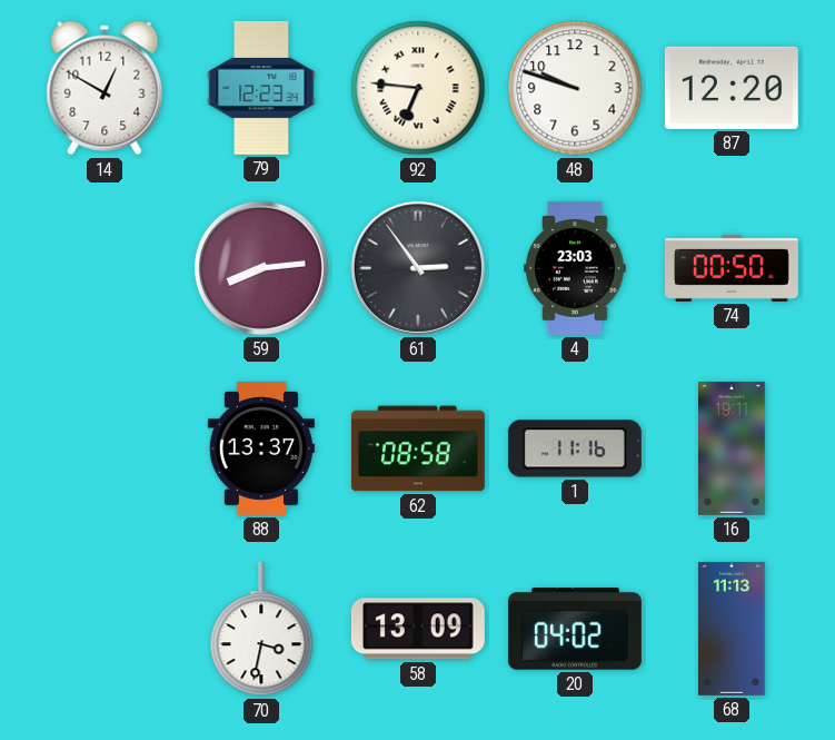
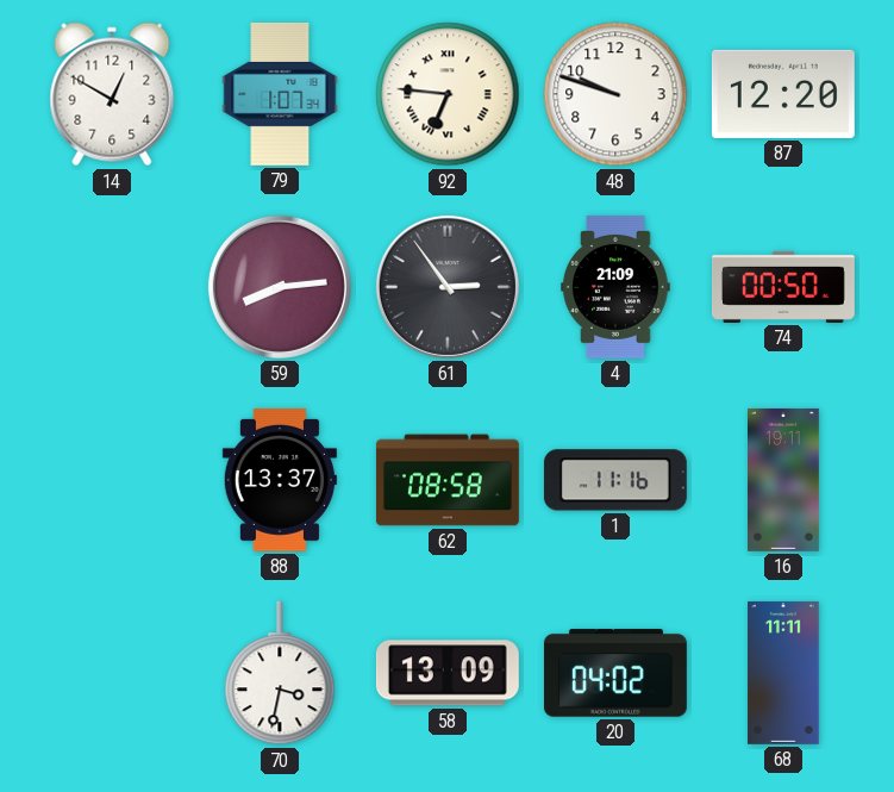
79: 12:23 -> 1:07
4: 23:03 -> 21:09
68: 11:13 -> 11:11
